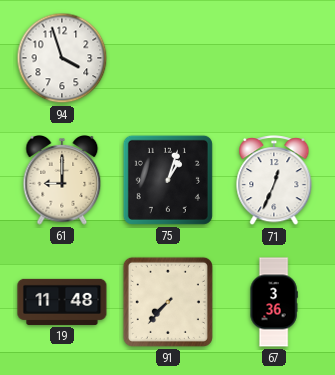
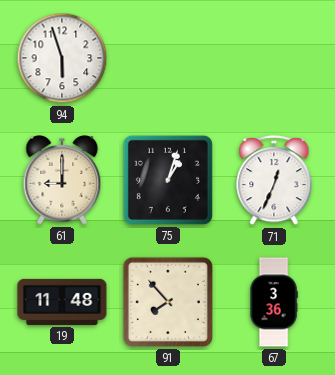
94: 3:57 -> 5:57
91: 7:37 -> 7:53
